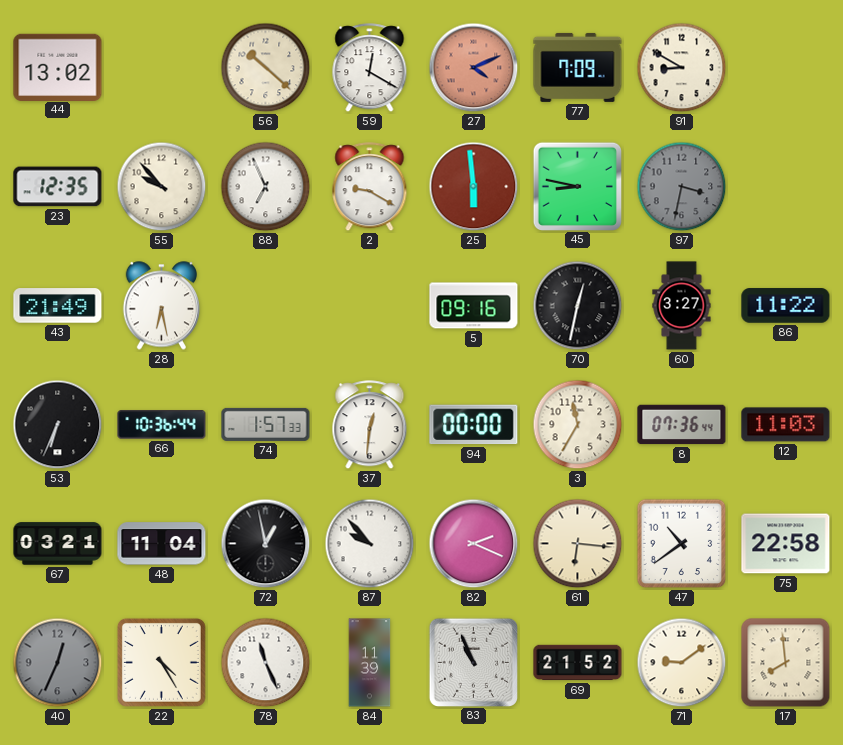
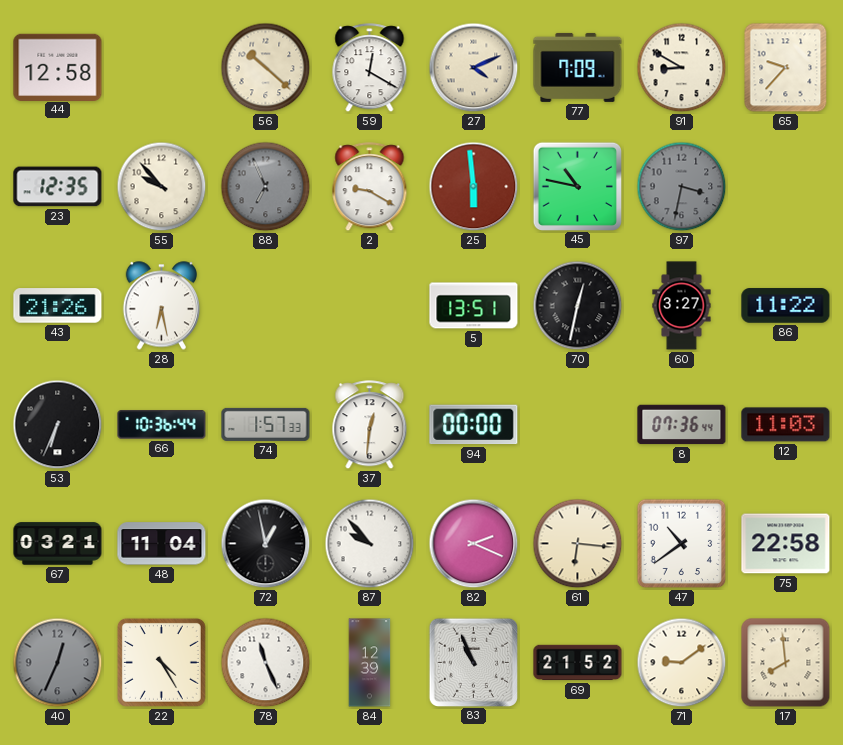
44: 13:02 -> 12:58
27 dial: salmon -> cream
65: none -> 9:37
88 dial: white -> grey
45: 8:47 -> 10:47
43: 21:49 -> 21:26
5: 09:16 -> 13:51
3: 11:35 -> none
84: 11:39 -> 12:39
